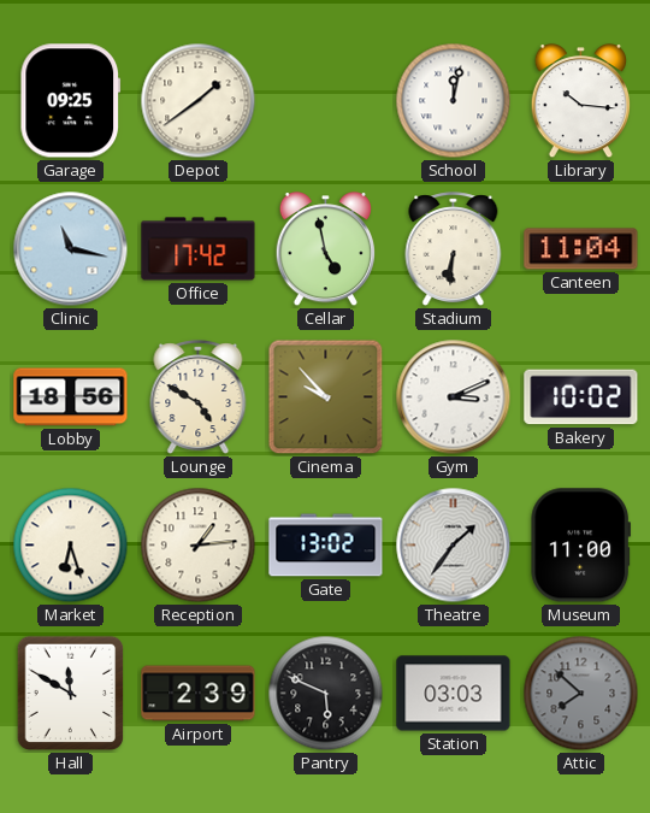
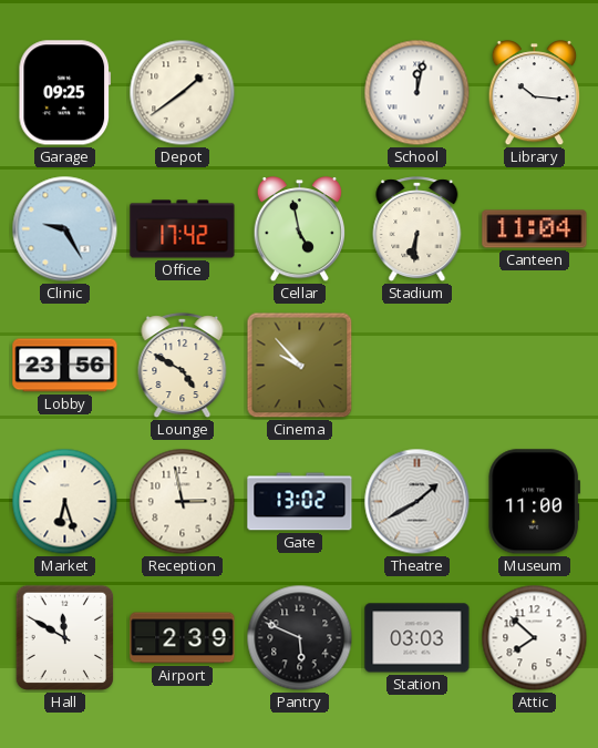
Clinic: 11:17 -> 9:25
Lobby: 18:56 -> 23:56
Gym: 3:11 -> none
Bakery: 10:02 -> none
Reception: 1:14 -> 2:58
Theatre: 1:36 -> 1:40
Attic dial: grey -> white
